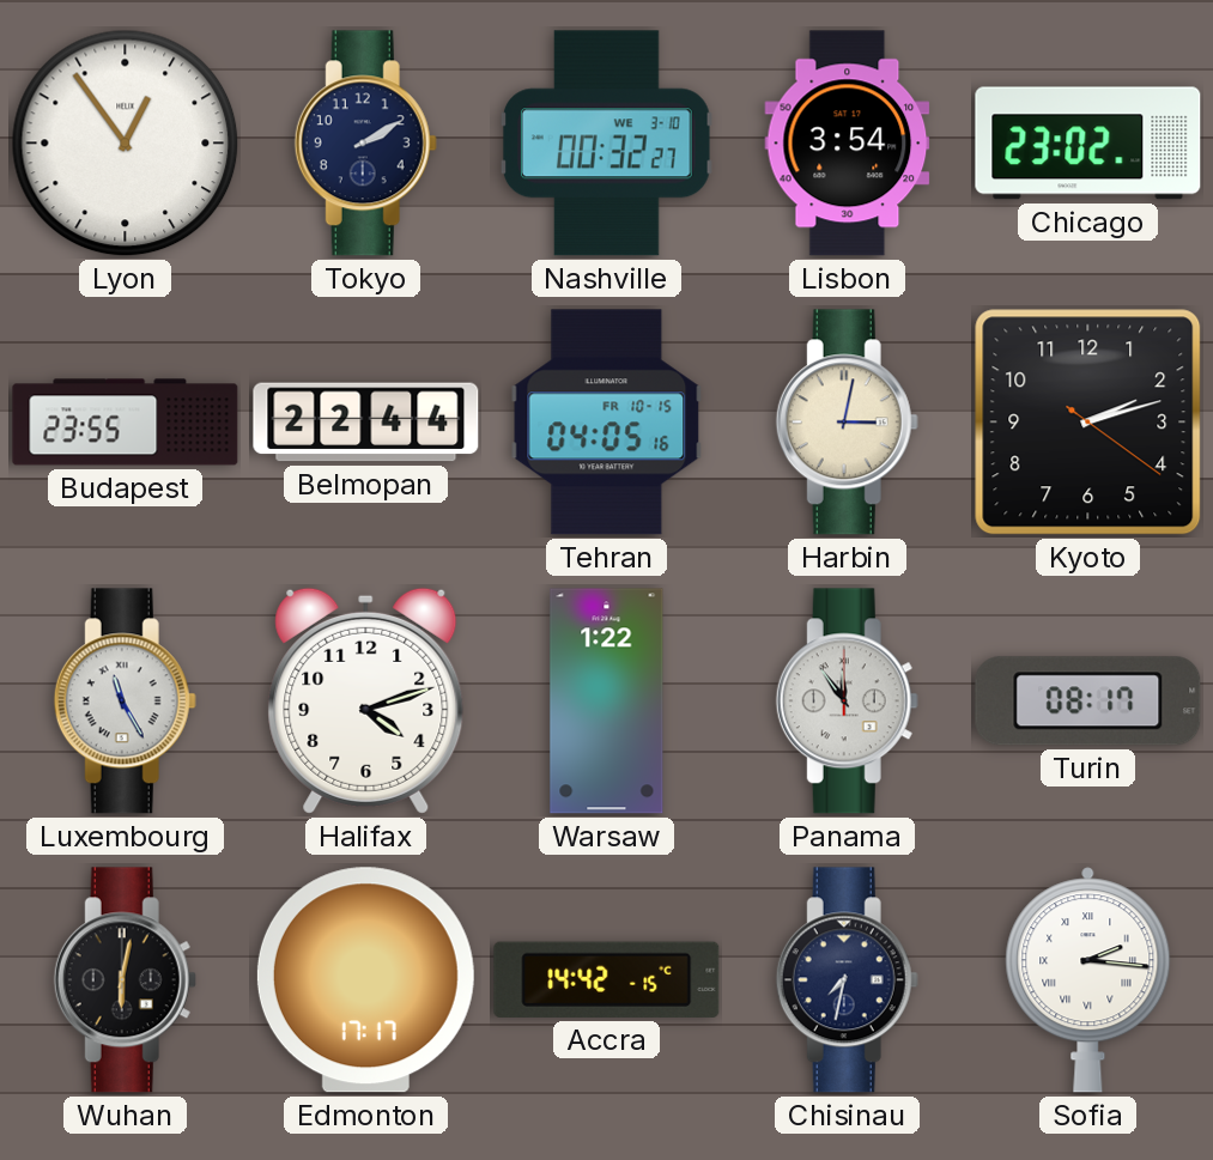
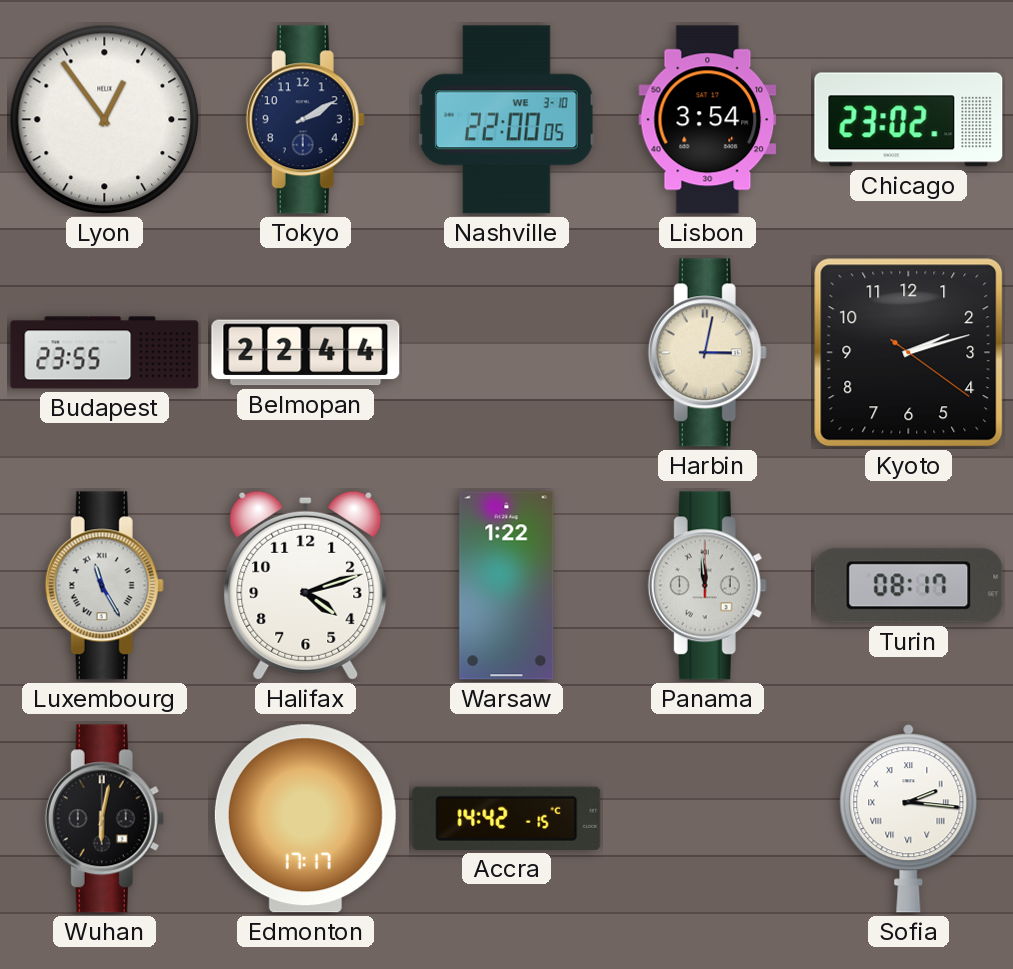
Nashville: 00:32 -> 22:00
Tehran: 04:05 -> none
Panama: 11:54 -> 11:59
Chisinau: 7:32 -> none
